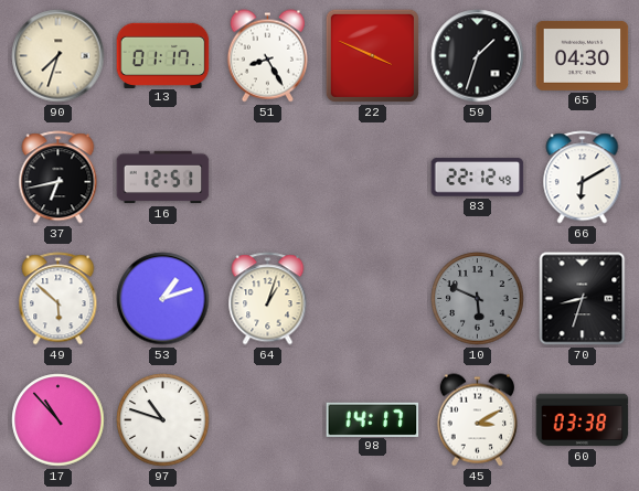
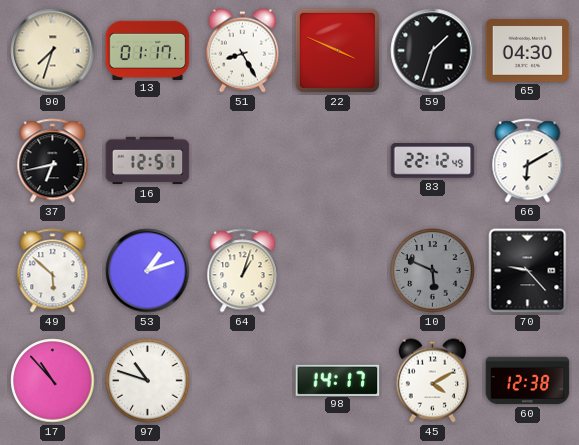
70: 8:33 -> 9:23
45: 3:10 -> 4:10
60: 03:38 -> 12:38
